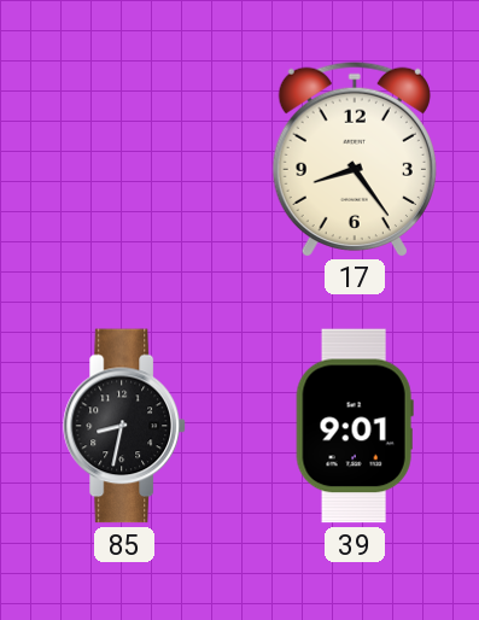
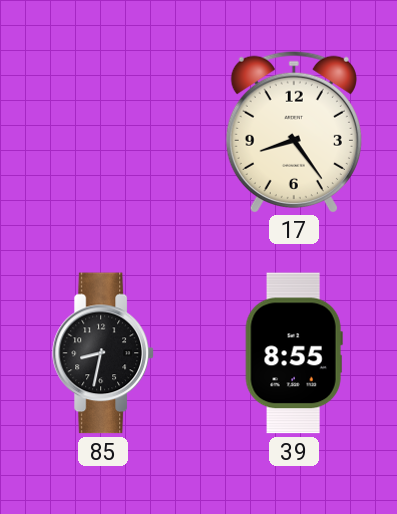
39: 9:01 -> 8:55
